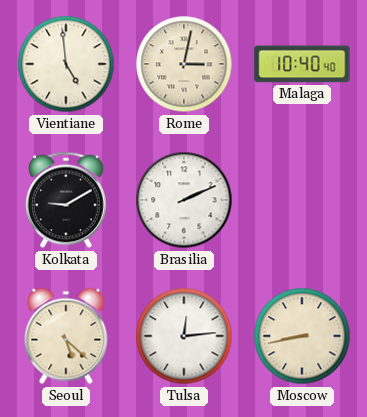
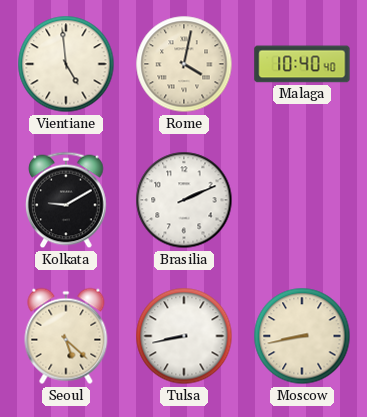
Rome: 3:02 -> 4:02
Tulsa: 12:14 -> 8:43
